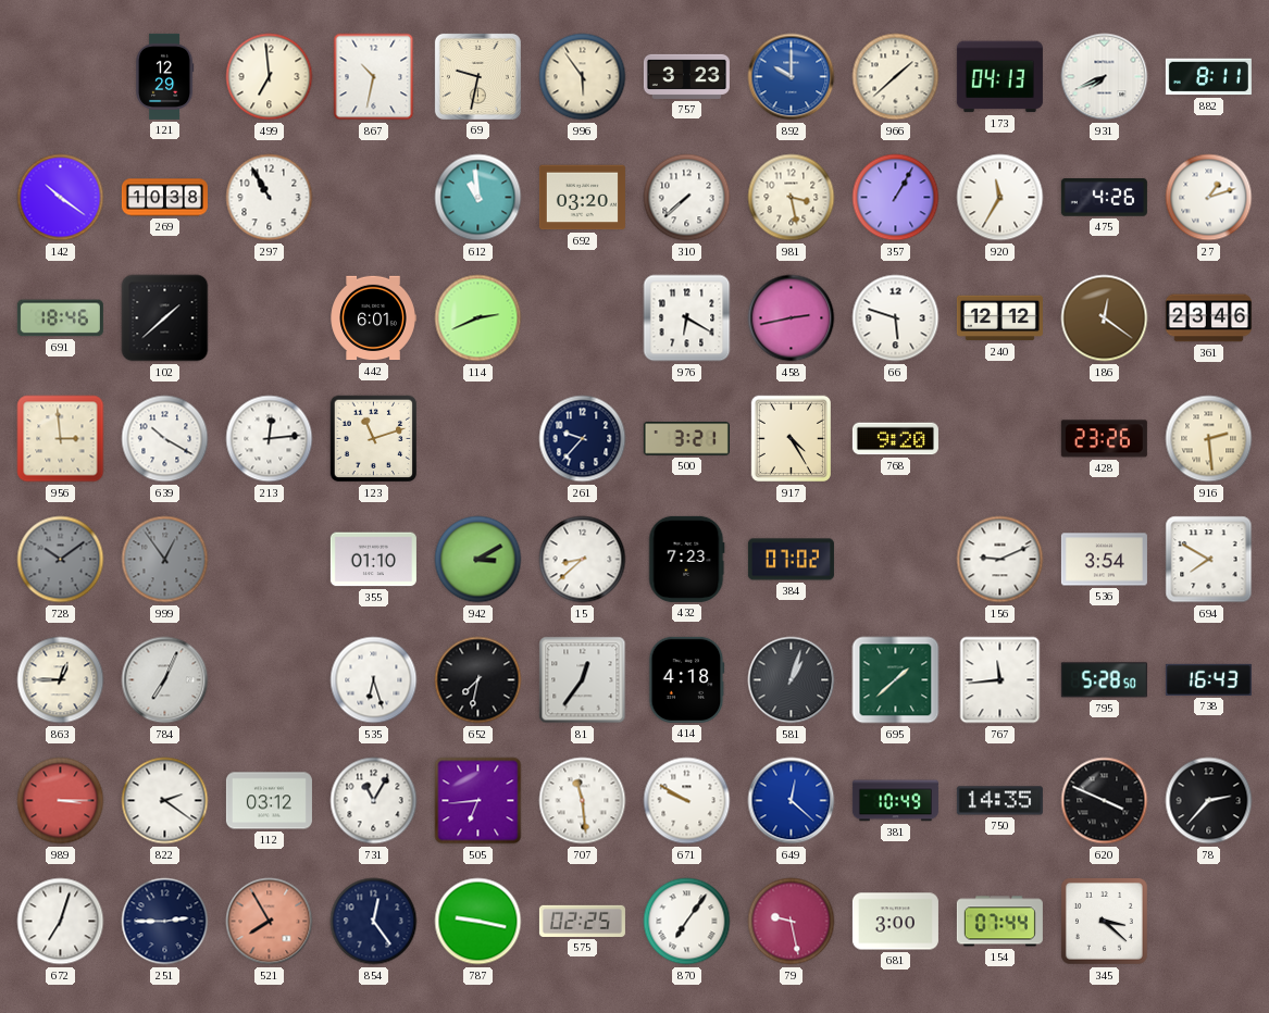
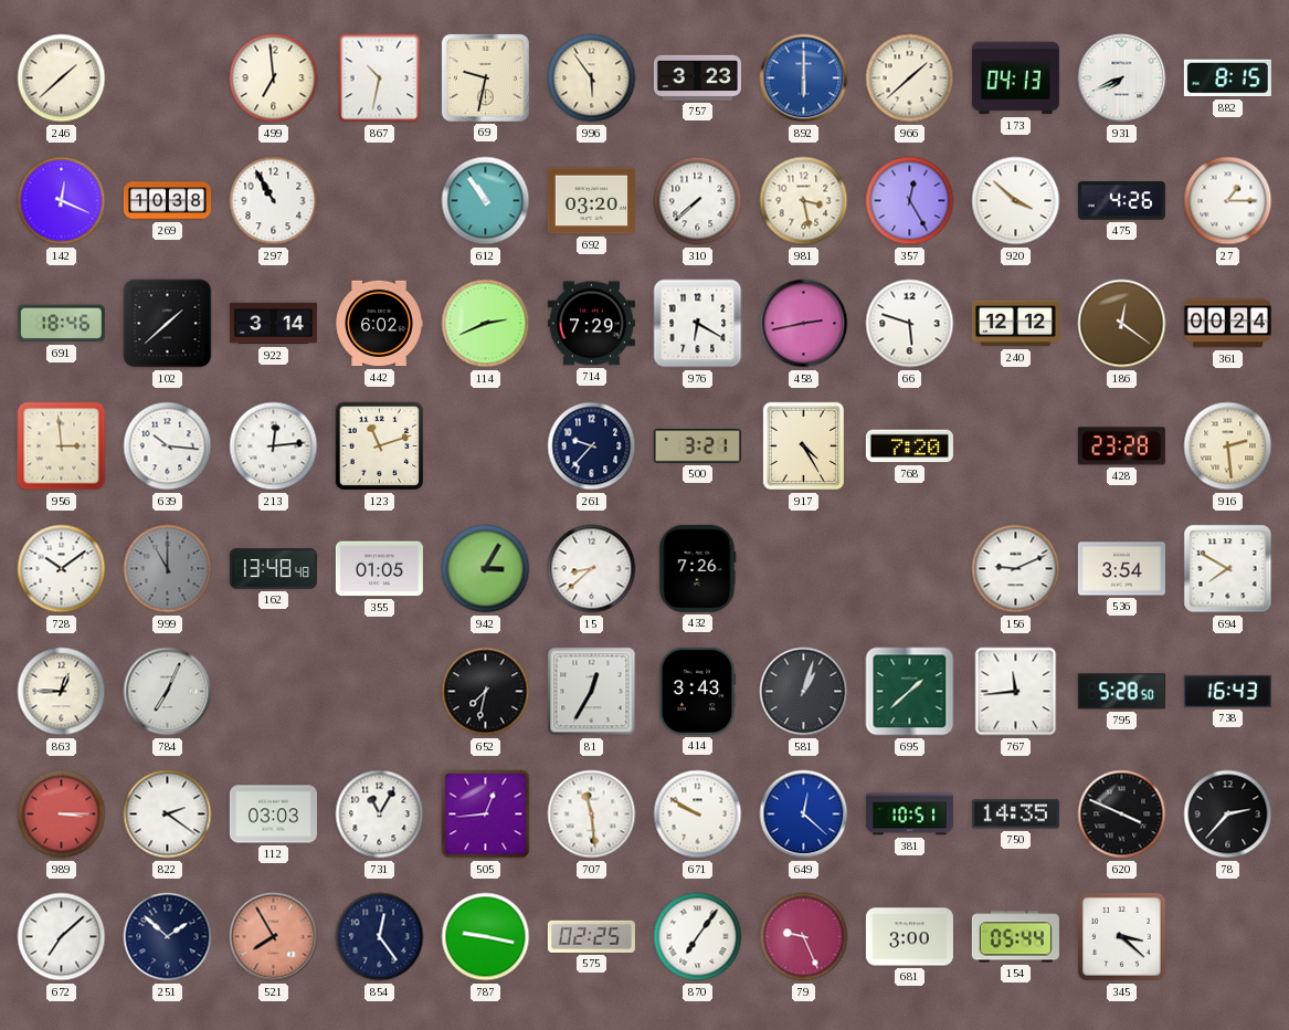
246: none -> 1:38
121: 12:29 -> none
892: 10:00 -> 6:00
882: 8:11 -> 8:15
142: 10:21 -> 12:19
612: 10:59 -> 10:54
357: 1:05 -> 12:25
920: 11:35 -> 3:52
27: 1:12 -> 1:15
922: none -> 3:14
442: 6:01 -> 6:02
714: none -> 7:29
361: 23:46 -> 00:24
639: 10:20 -> 10:16
768: 9:20 -> 7:20
428: 23:26 -> 23:28
728 dial: grey -> white
999: 12:54 -> 11:00
162: none -> 13:48
355: 01:10 -> 01:05
942: 3:10 -> 3:05
432: 7:23 -> 7:26
384: 07:02 -> none
535: 6:27 -> none
81: 12:36 -> 12:35
414: 4:18 -> 3:43
112: 03:12 -> 03:03
505: 6:44 -> 12:44
381: 10:49 -> 10:51
672: 7:03 -> 7:08
251: 2:45 -> 1:52
79: 9:28 -> 9:26
154: 07:44 -> 05:44
